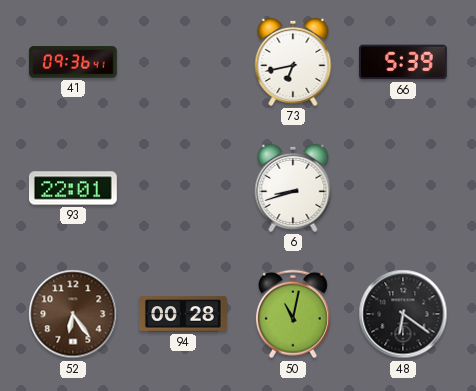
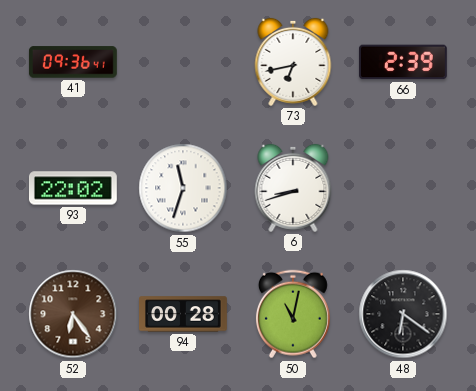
66: 5:39 -> 2:39
93: 22:01 -> 22:02
55: none -> 11:33
